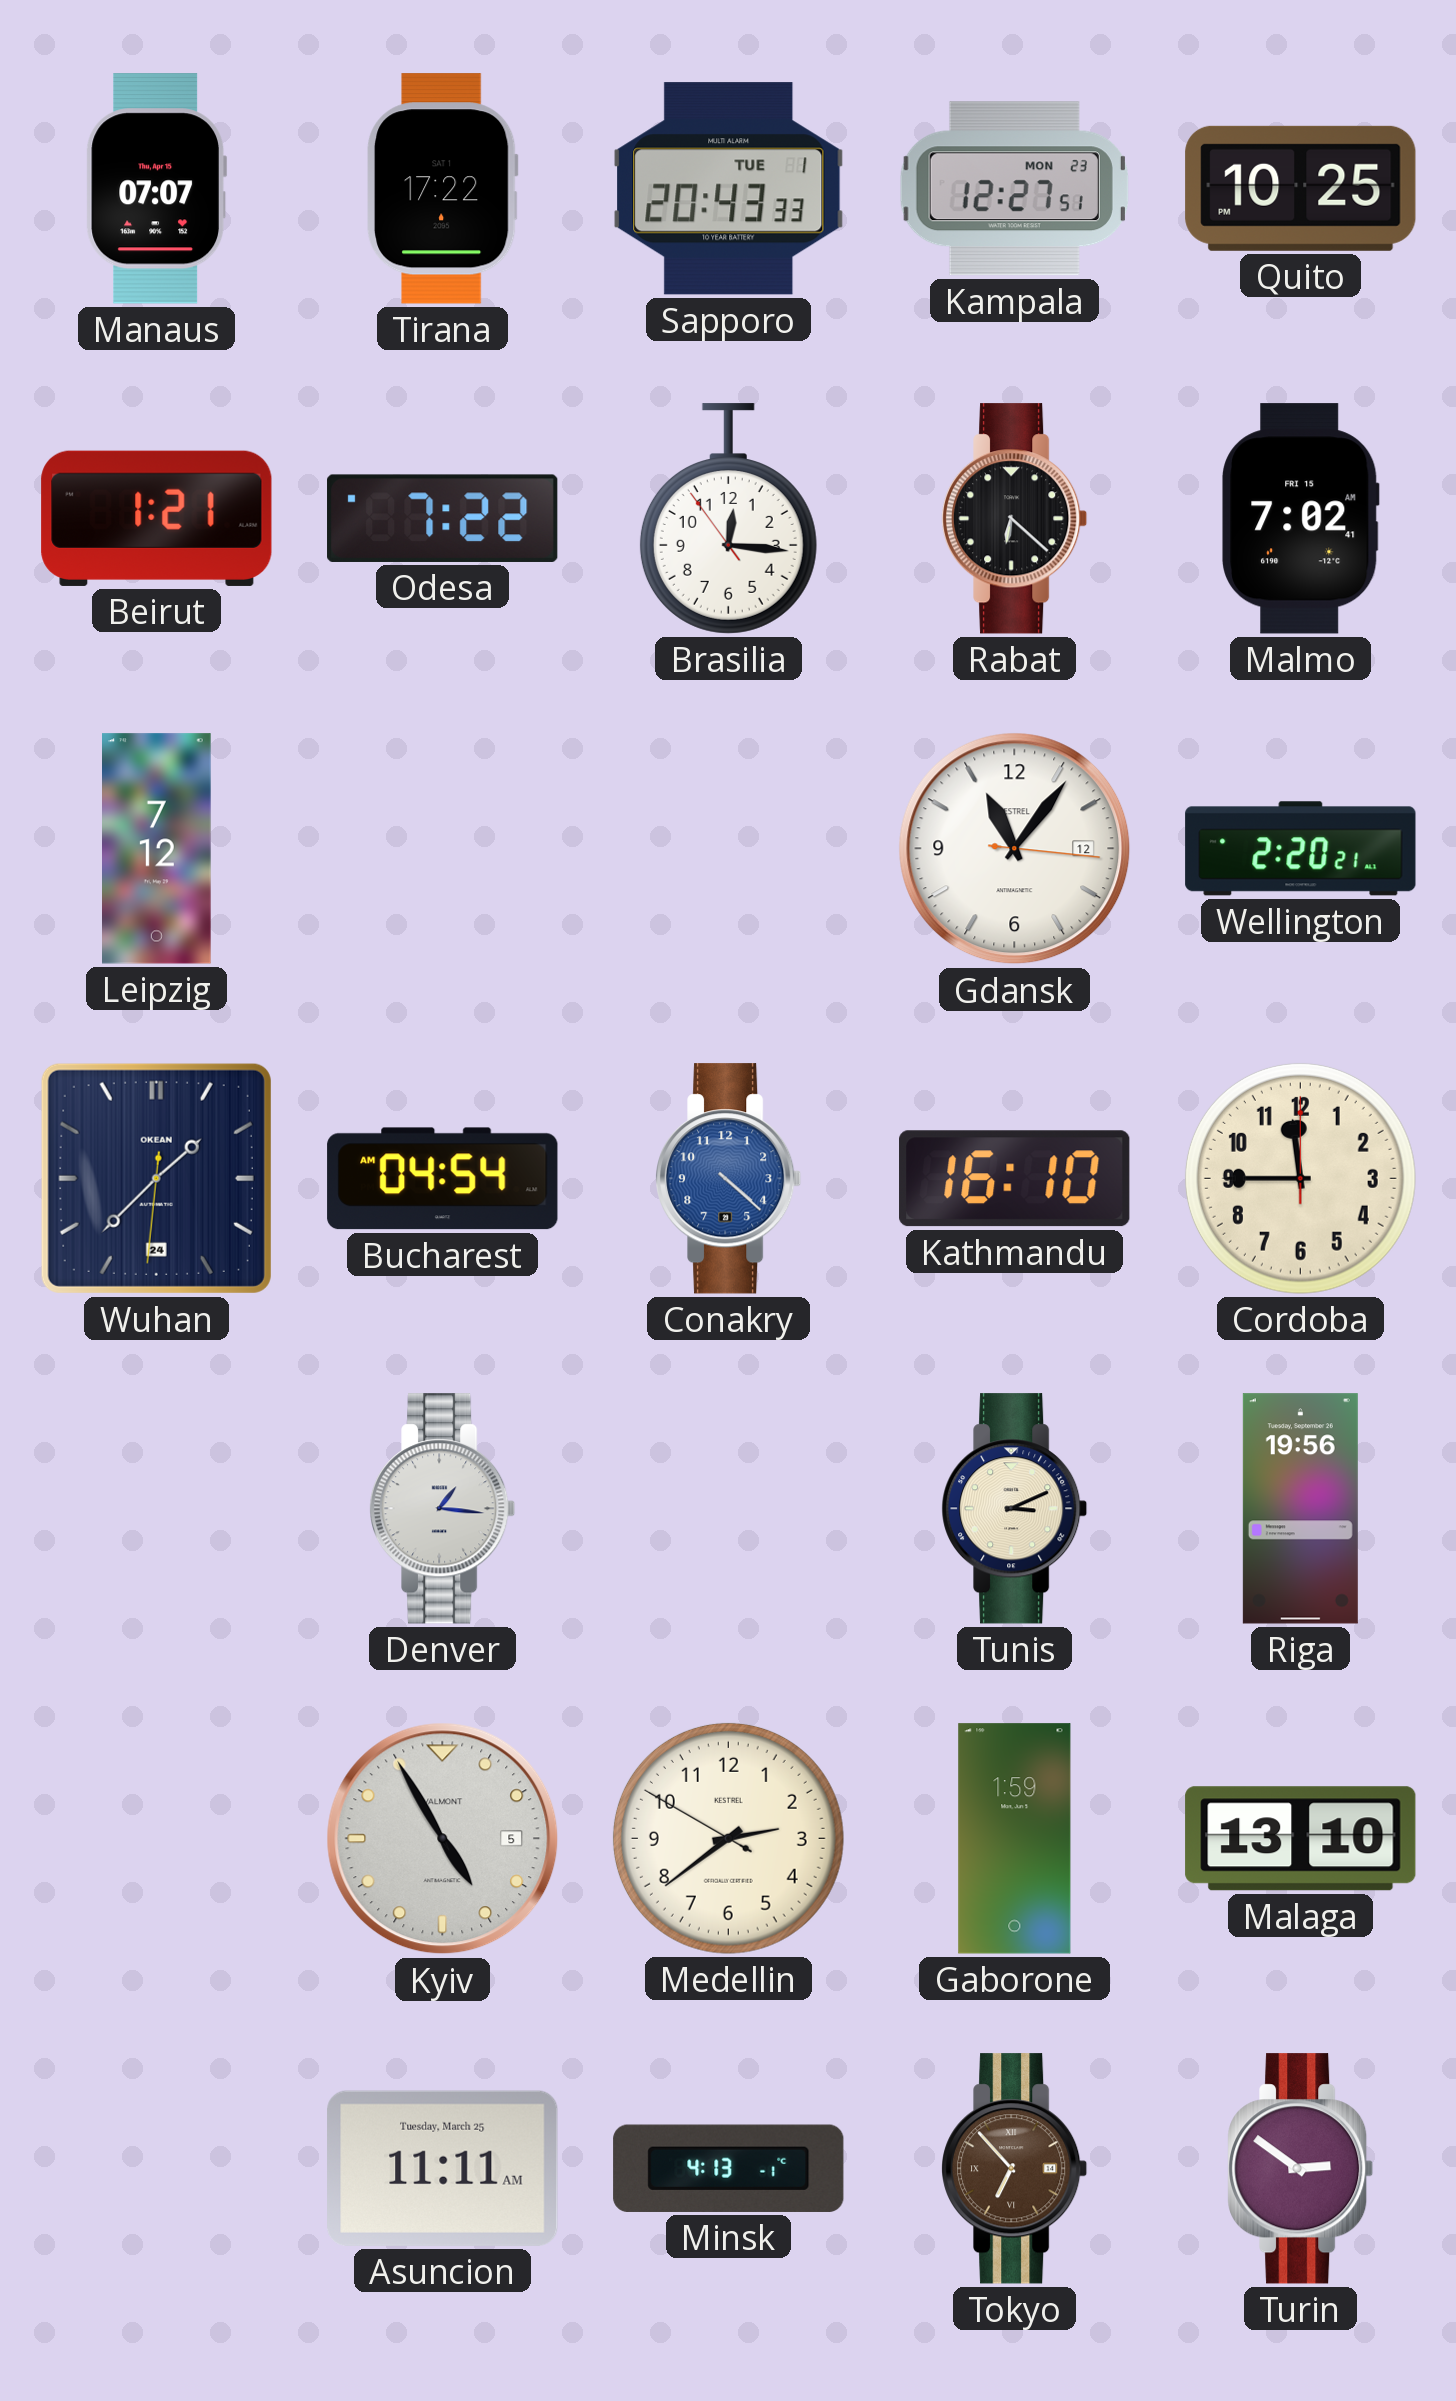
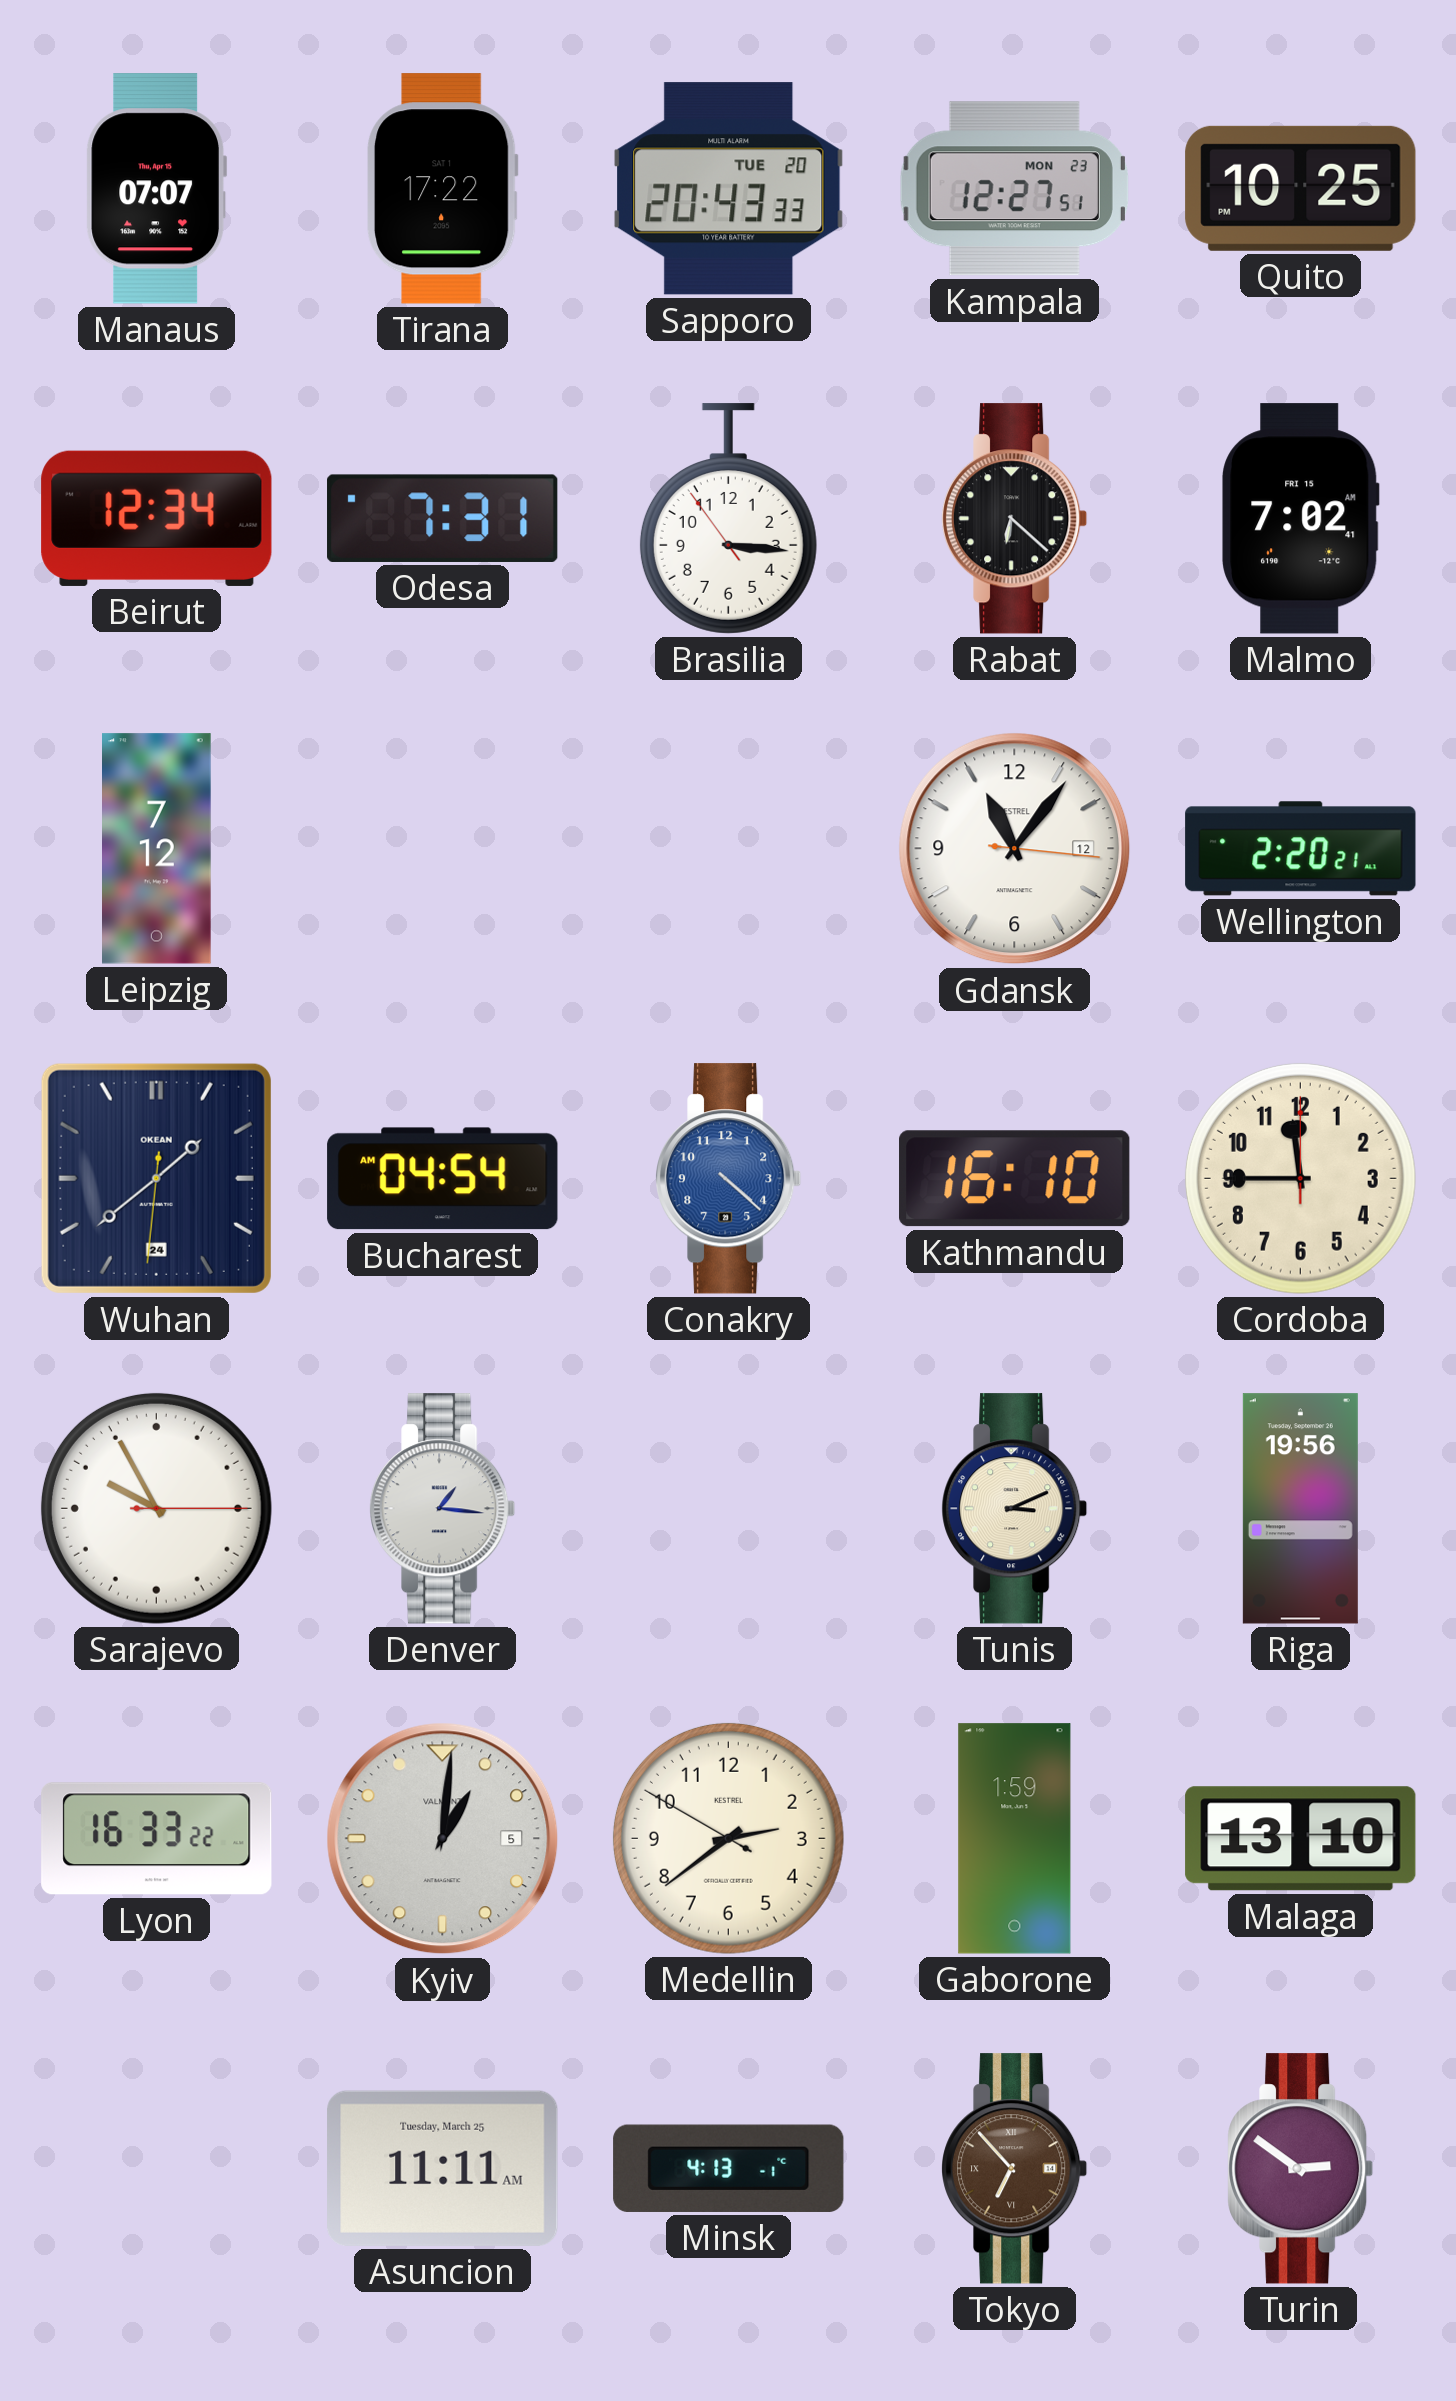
Sapporo date: TUE 1 -> TUE 20
Beirut: 1:21 -> 12:34
Odesa: 7:22 -> 7:31
Brasilia: 12:15 -> 3:15
Wuhan: 1:37 -> 1:38
Sarajevo: none -> 9:55
Lyon: none -> 16:33
Kyiv: 4:55 -> 1:01
